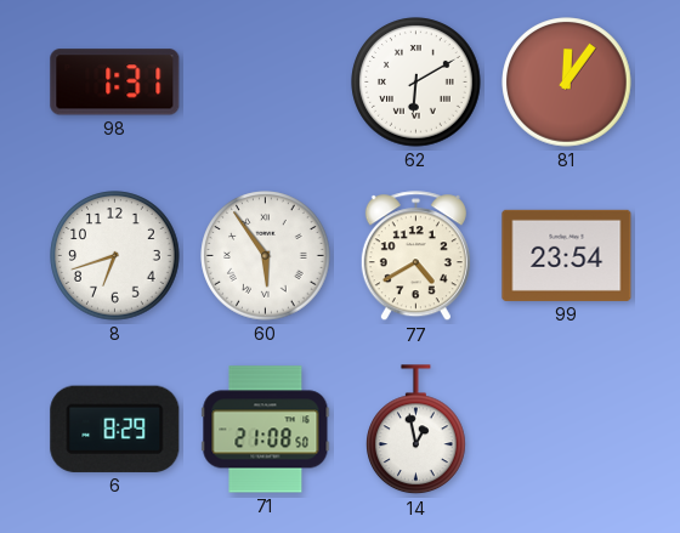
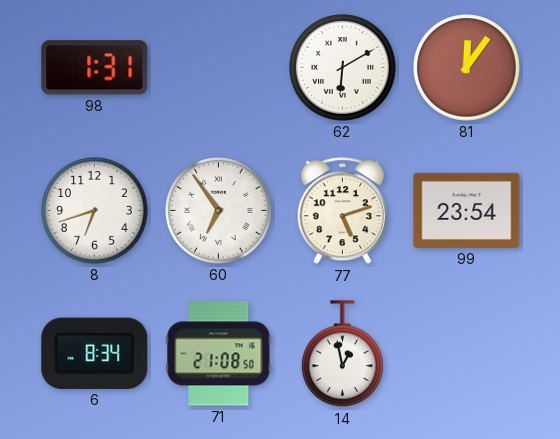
60: 5:54 -> 6:54
77: 4:40 -> 5:12
6: 8:29 -> 8:34
